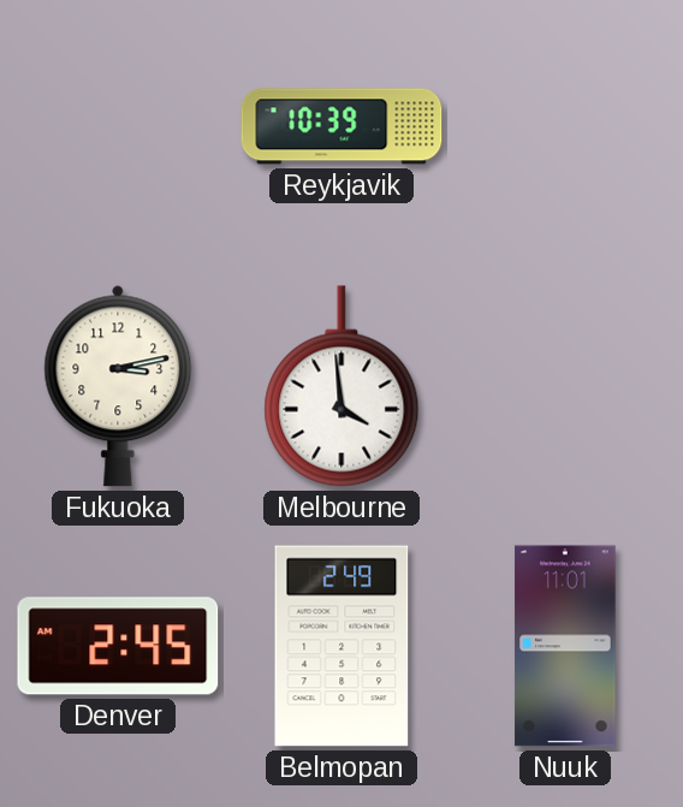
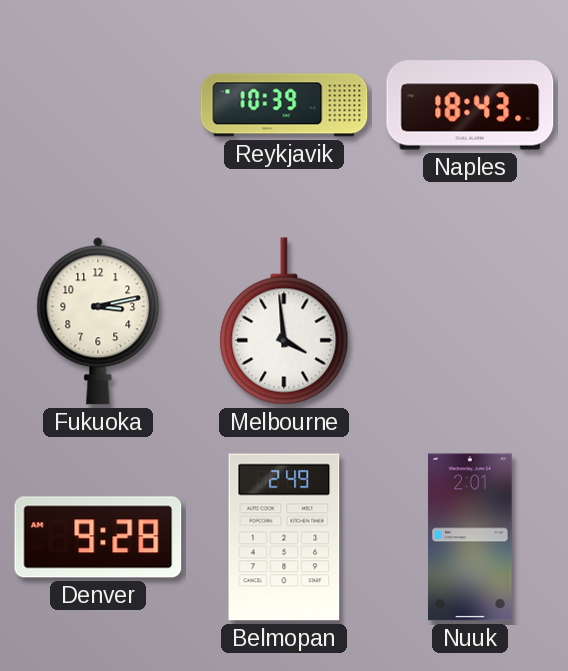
Naples: none -> 18:43
Denver: 2:45 -> 9:28
Nuuk: 11:01 -> 2:01
